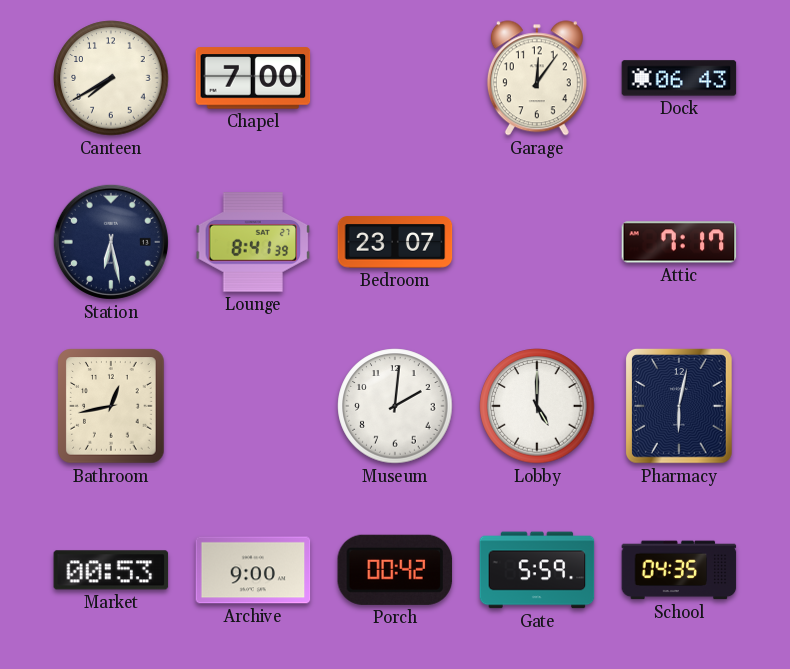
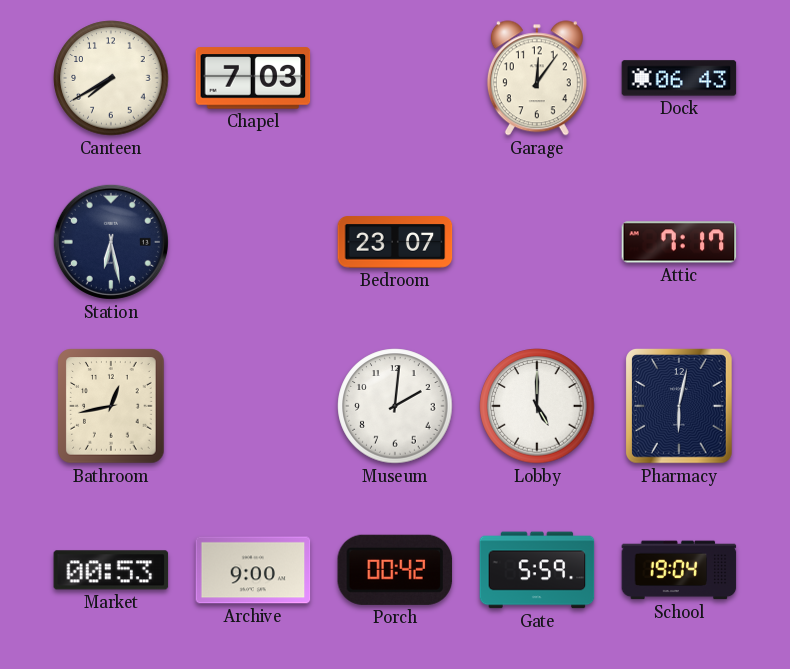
Chapel: 7:00 -> 7:03
Lounge: 8:41 -> none
School: 04:35 -> 19:04
